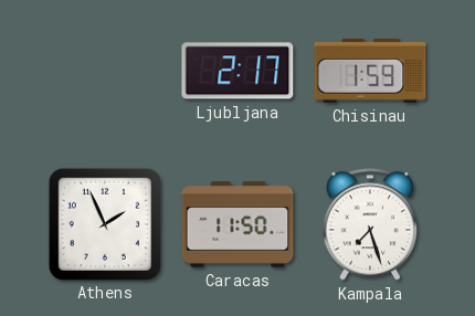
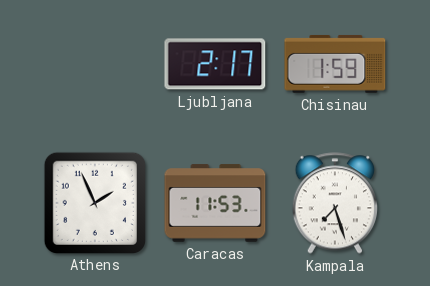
Caracas: 11:50 -> 11:53
